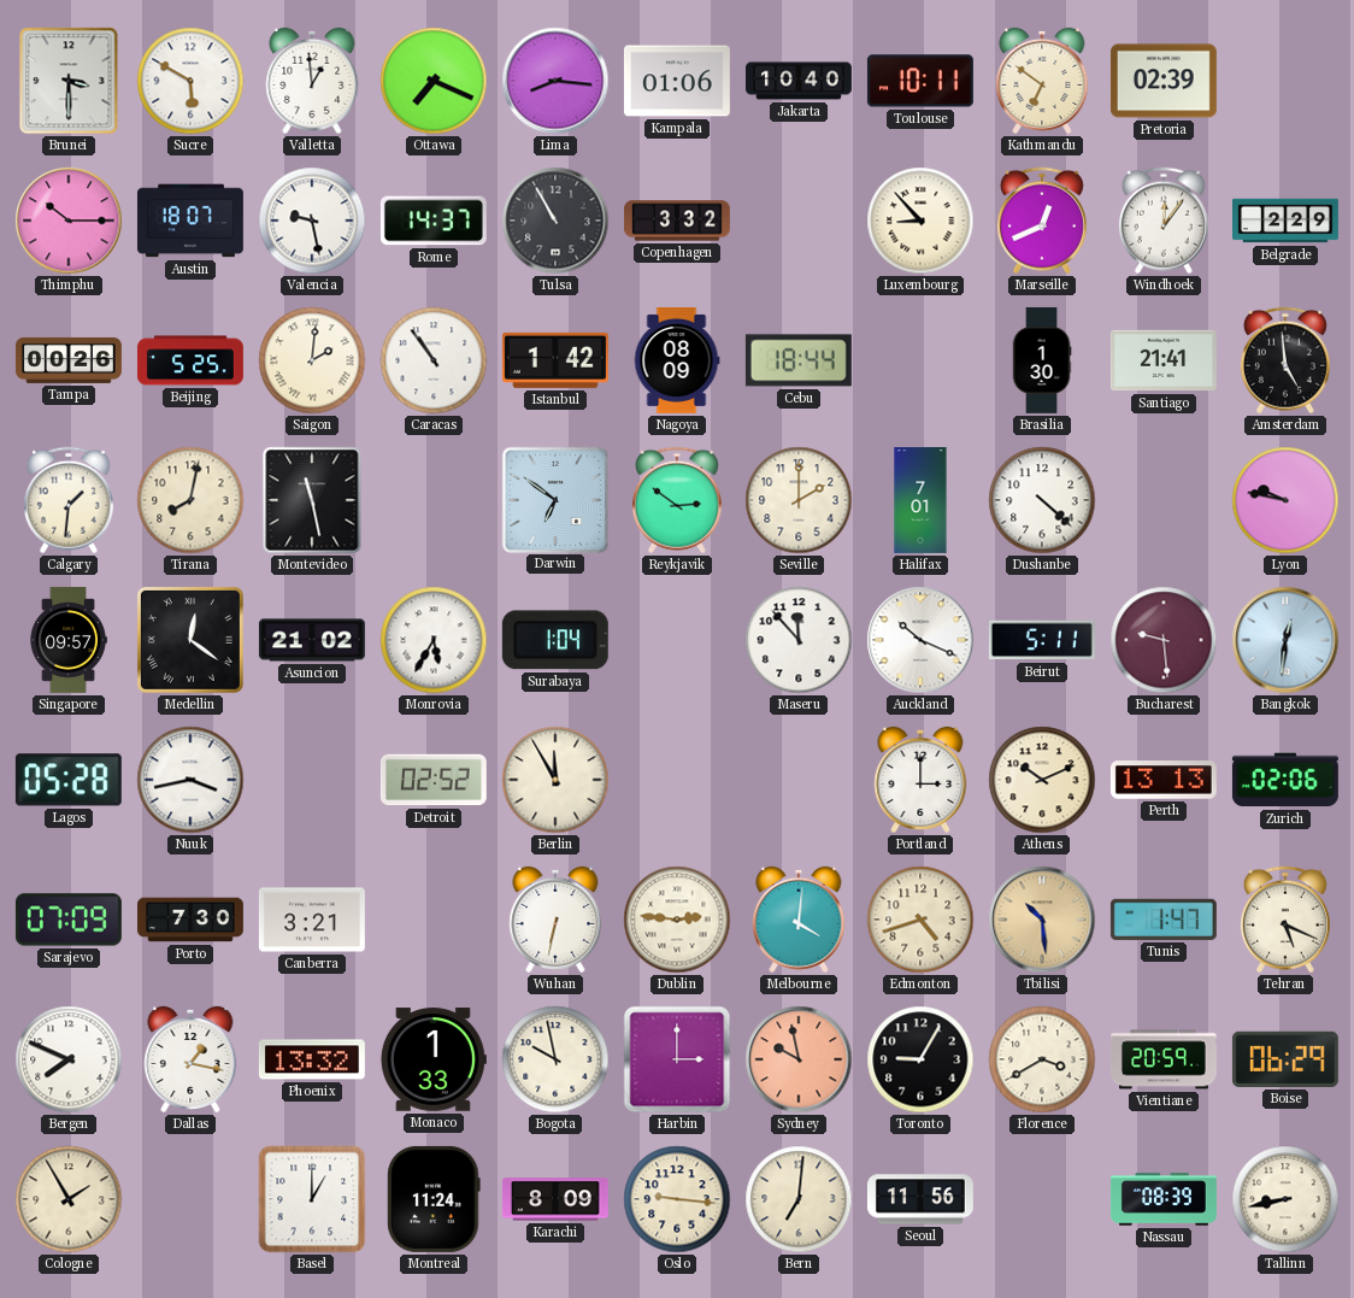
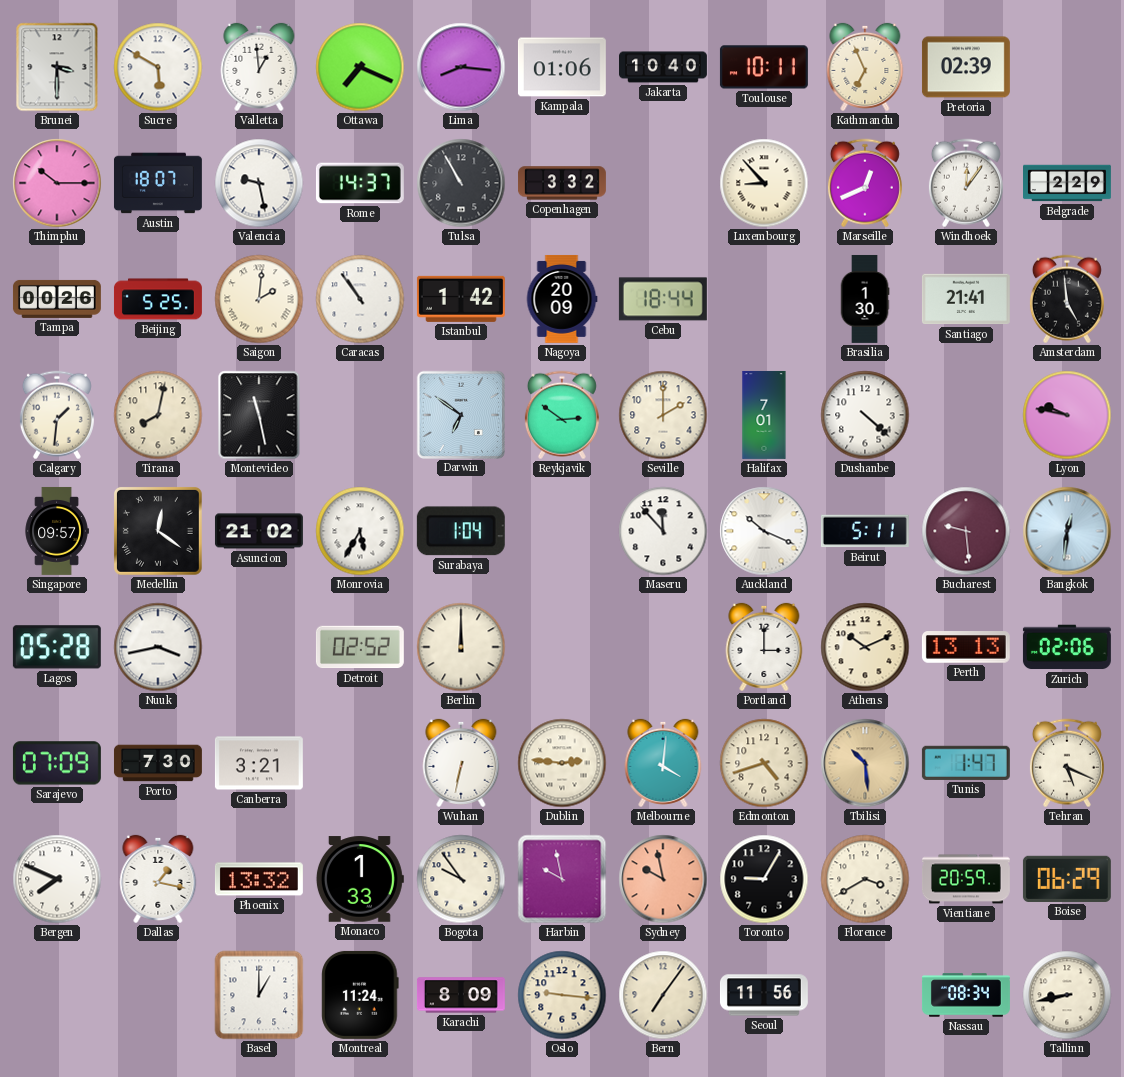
Kathmandu: 6:51 -> 6:56
Nagoya: 08:09 -> 20:09
Berlin: 11:55 -> 12:00
Bogota: 9:58 -> 9:54
Harbin: 3:00 -> 9:58
Cologne: 1:55 -> none
Bern: 7:01 -> 7:06
Nassau: 08:39 -> 08:34
